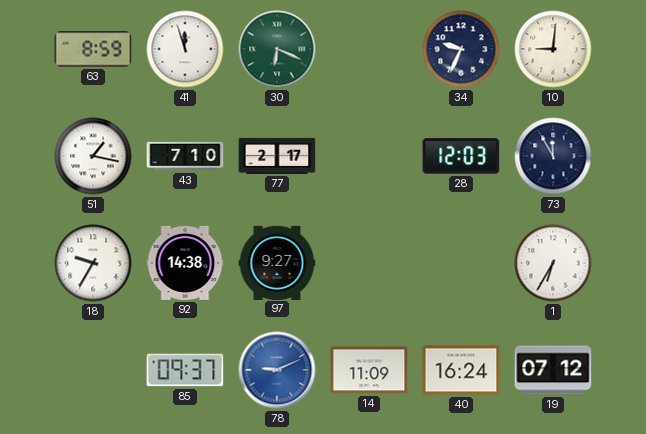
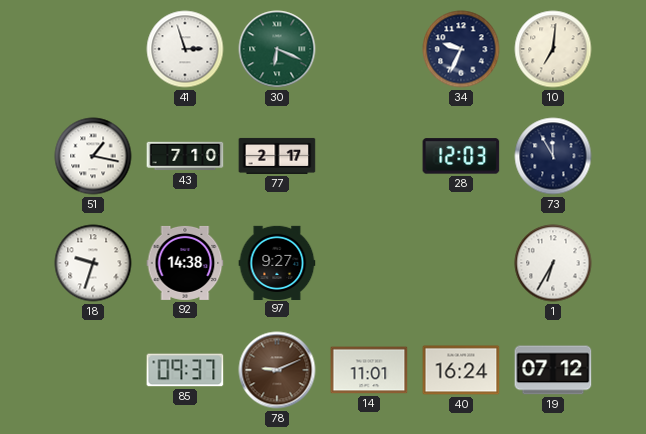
63: 8:59 -> none
41: 11:57 -> 2:57
10: 9:01 -> 7:01
18: 9:35 -> 9:33
78 dial: blue -> brown
14: 11:09 -> 11:01
